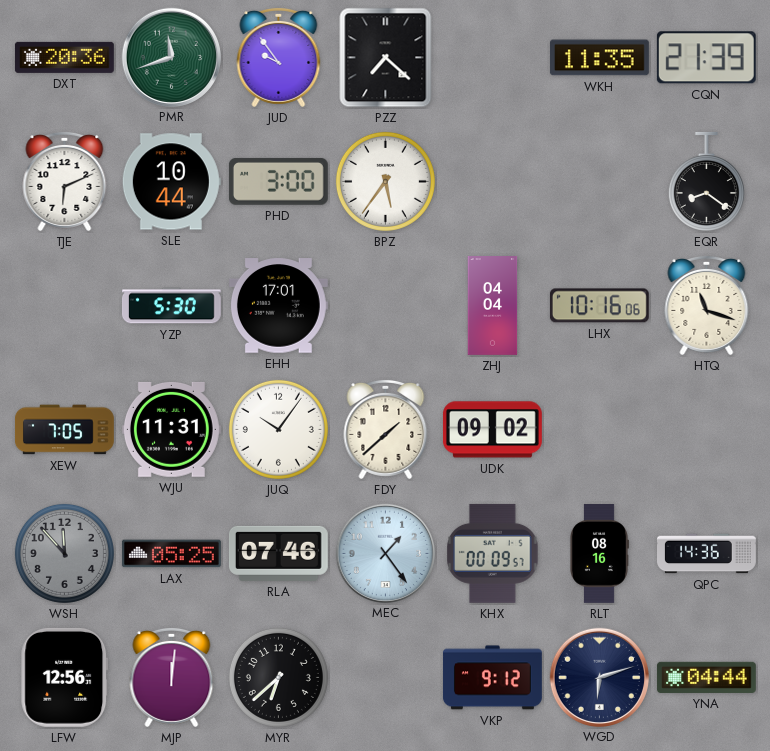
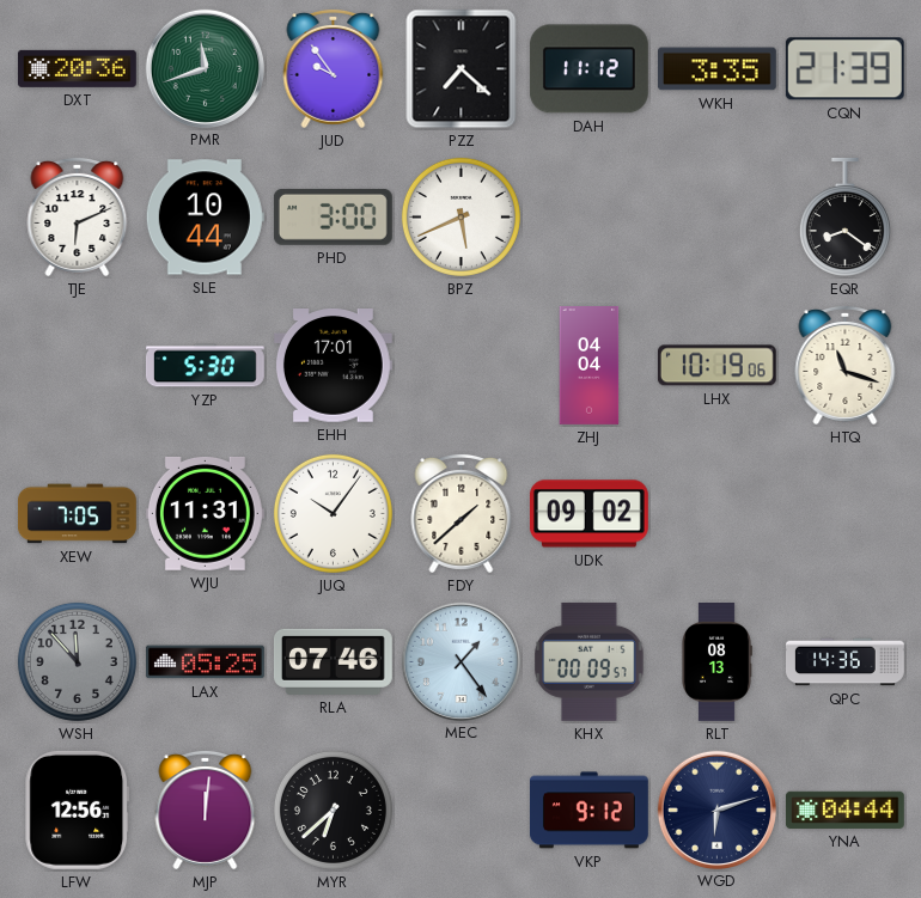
DAH: none -> 11:12
WKH: 11:35 -> 3:35
BPZ: 5:36 -> 5:41
LHX: 10:16 -> 10:19
RLT: 08:16 -> 08:13
